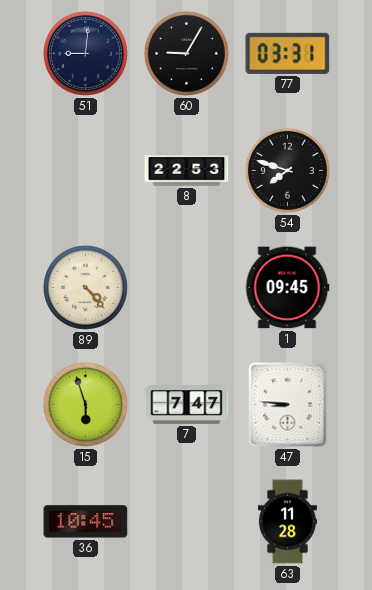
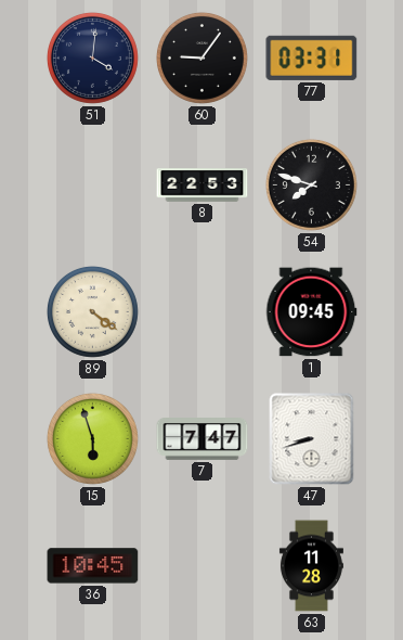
51: 9:01 -> 4:01
60: 9:05 -> 9:06
89: 4:23 -> 4:21
47: 8:46 -> 8:42
